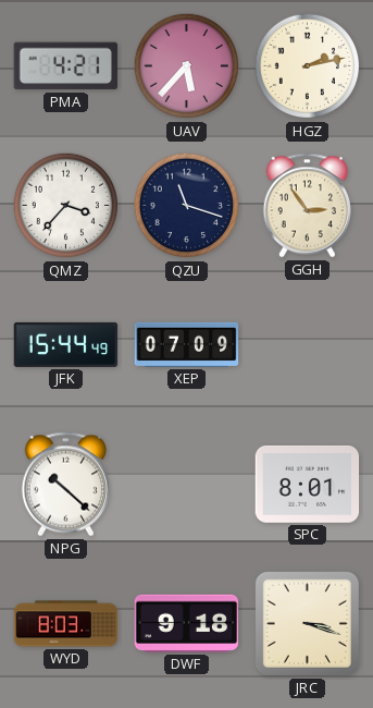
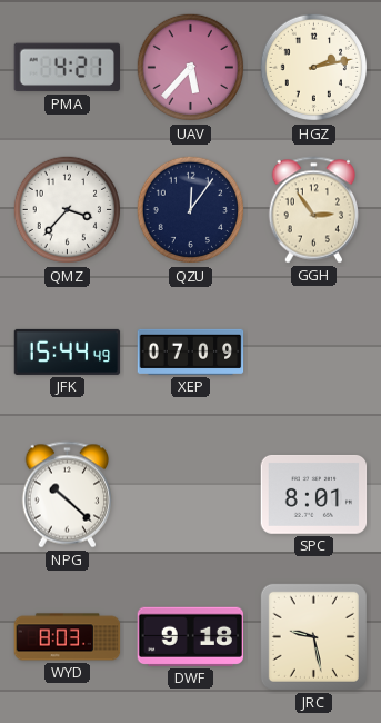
QZU: 11:18 -> 12:06
JRC: 3:18 -> 9:28
